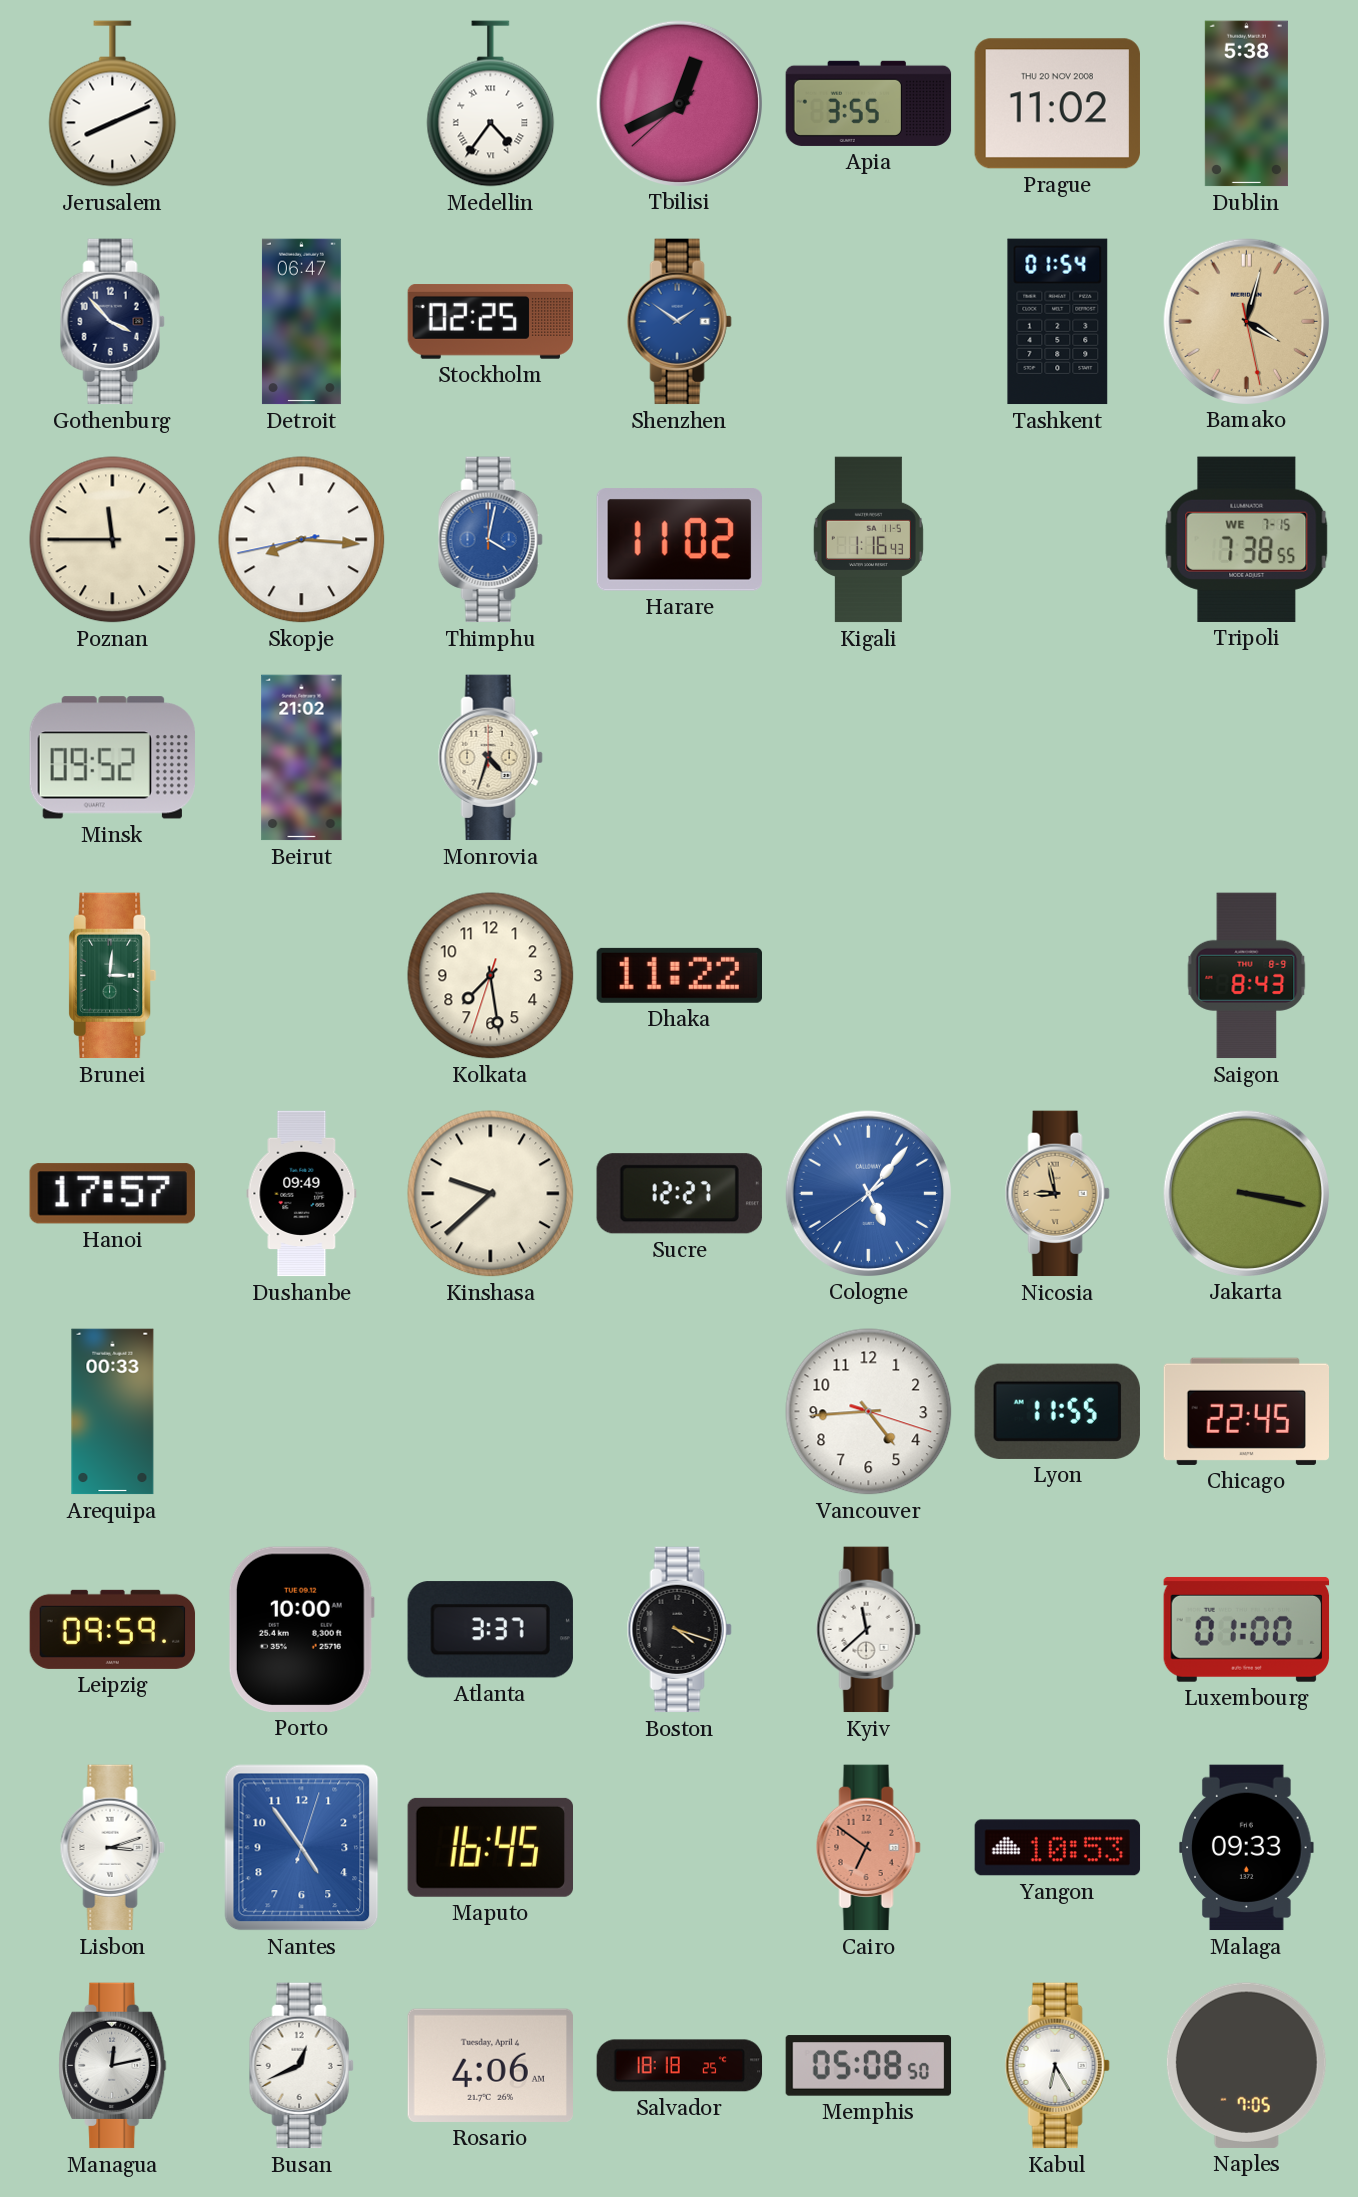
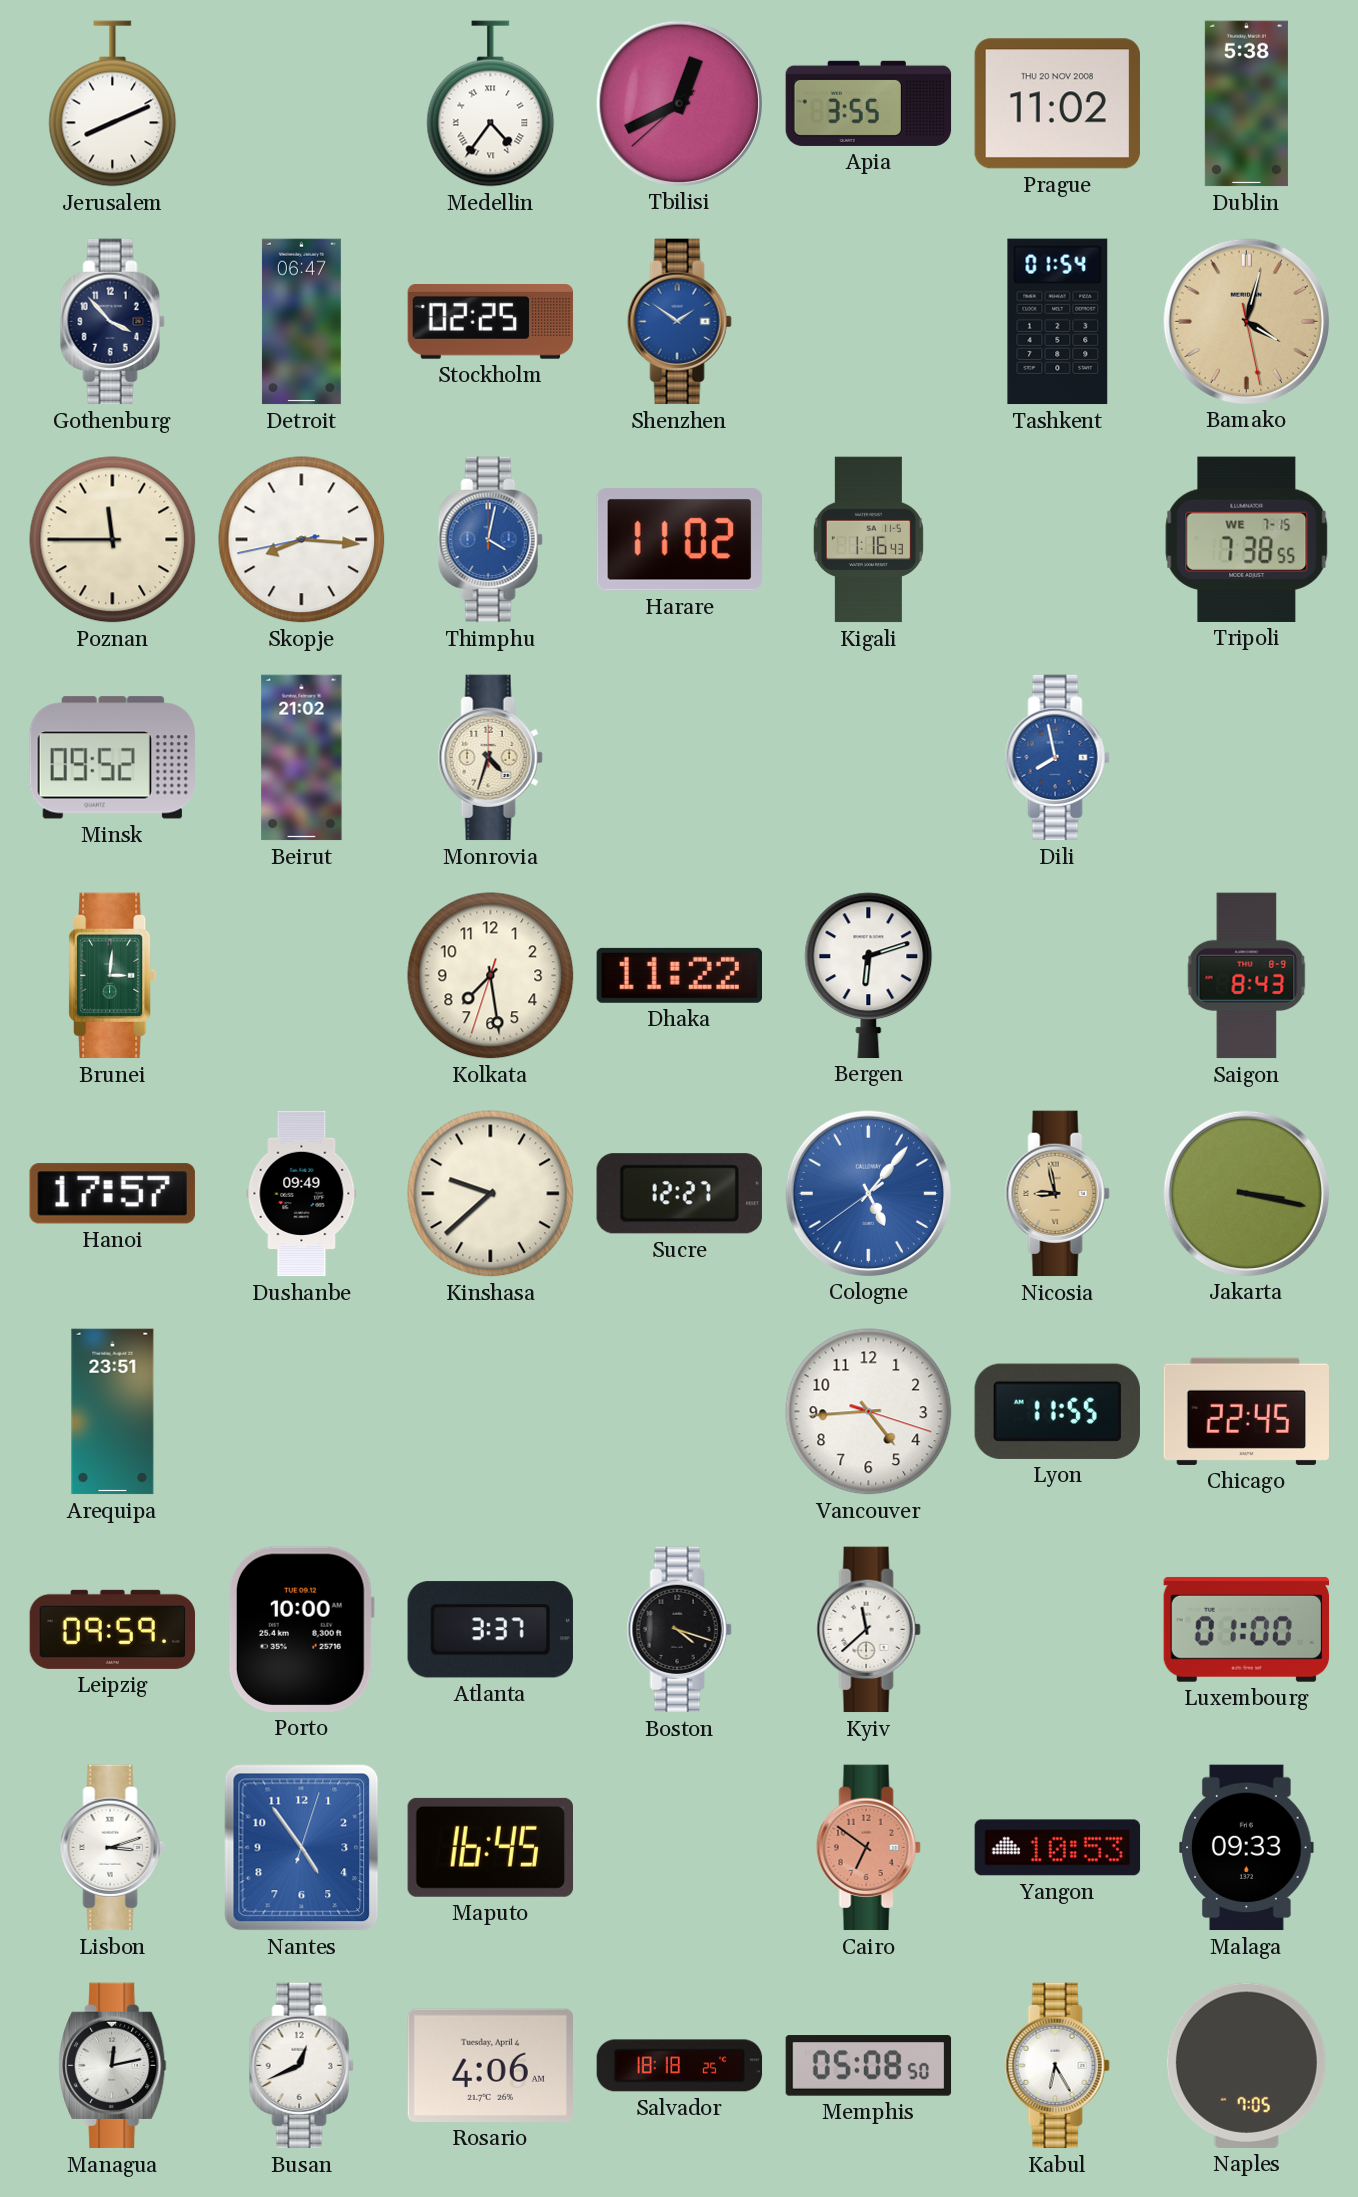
Dili: none -> 7:58
Bergen: none -> 6:12
Arequipa: 00:33 -> 23:51
